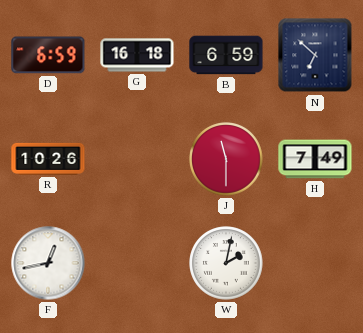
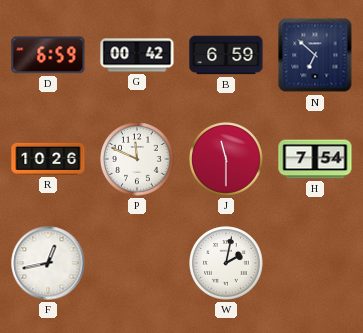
G: 16:18 -> 00:42
P: none -> 11:49
H: 7:49 -> 7:54
